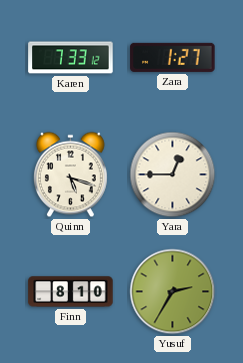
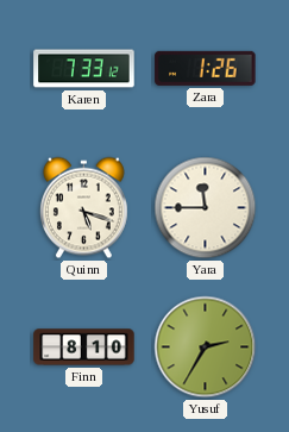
Zara: 1:27 -> 1:26
Yara: 12:45 -> 11:45
